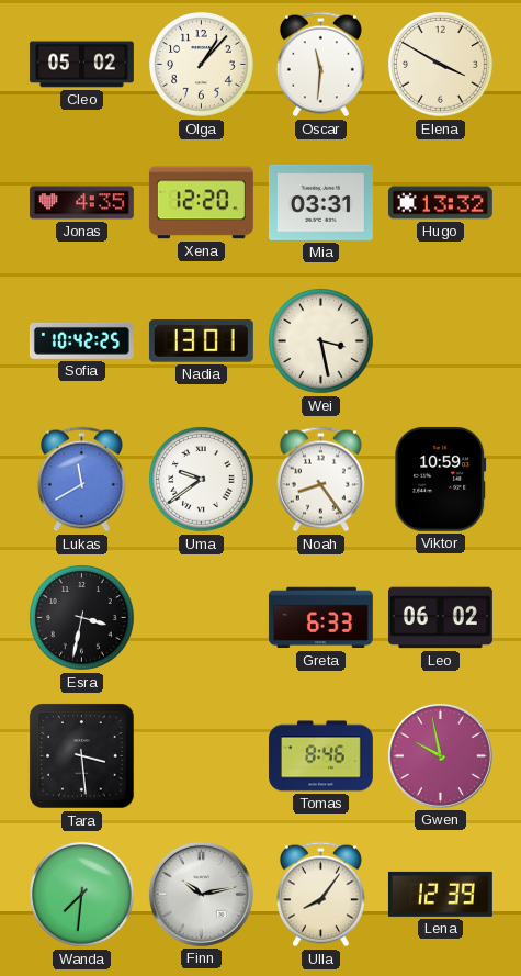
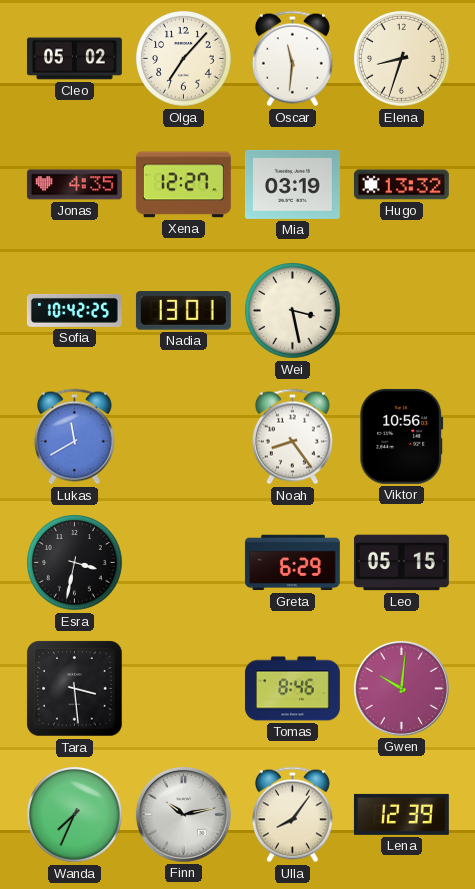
Olga: 1:07 -> 7:07
Elena: 3:50 -> 8:33
Xena: 12:20 -> 12:27
Mia: 03:31 -> 03:19
Uma: 9:39 -> none
Viktor: 10:59 -> 10:56
Greta: 6:33 -> 6:29
Leo: 06:02 -> 05:15
Gwen: 9:58 -> 10:01
Wanda: 7:31 -> 7:34
